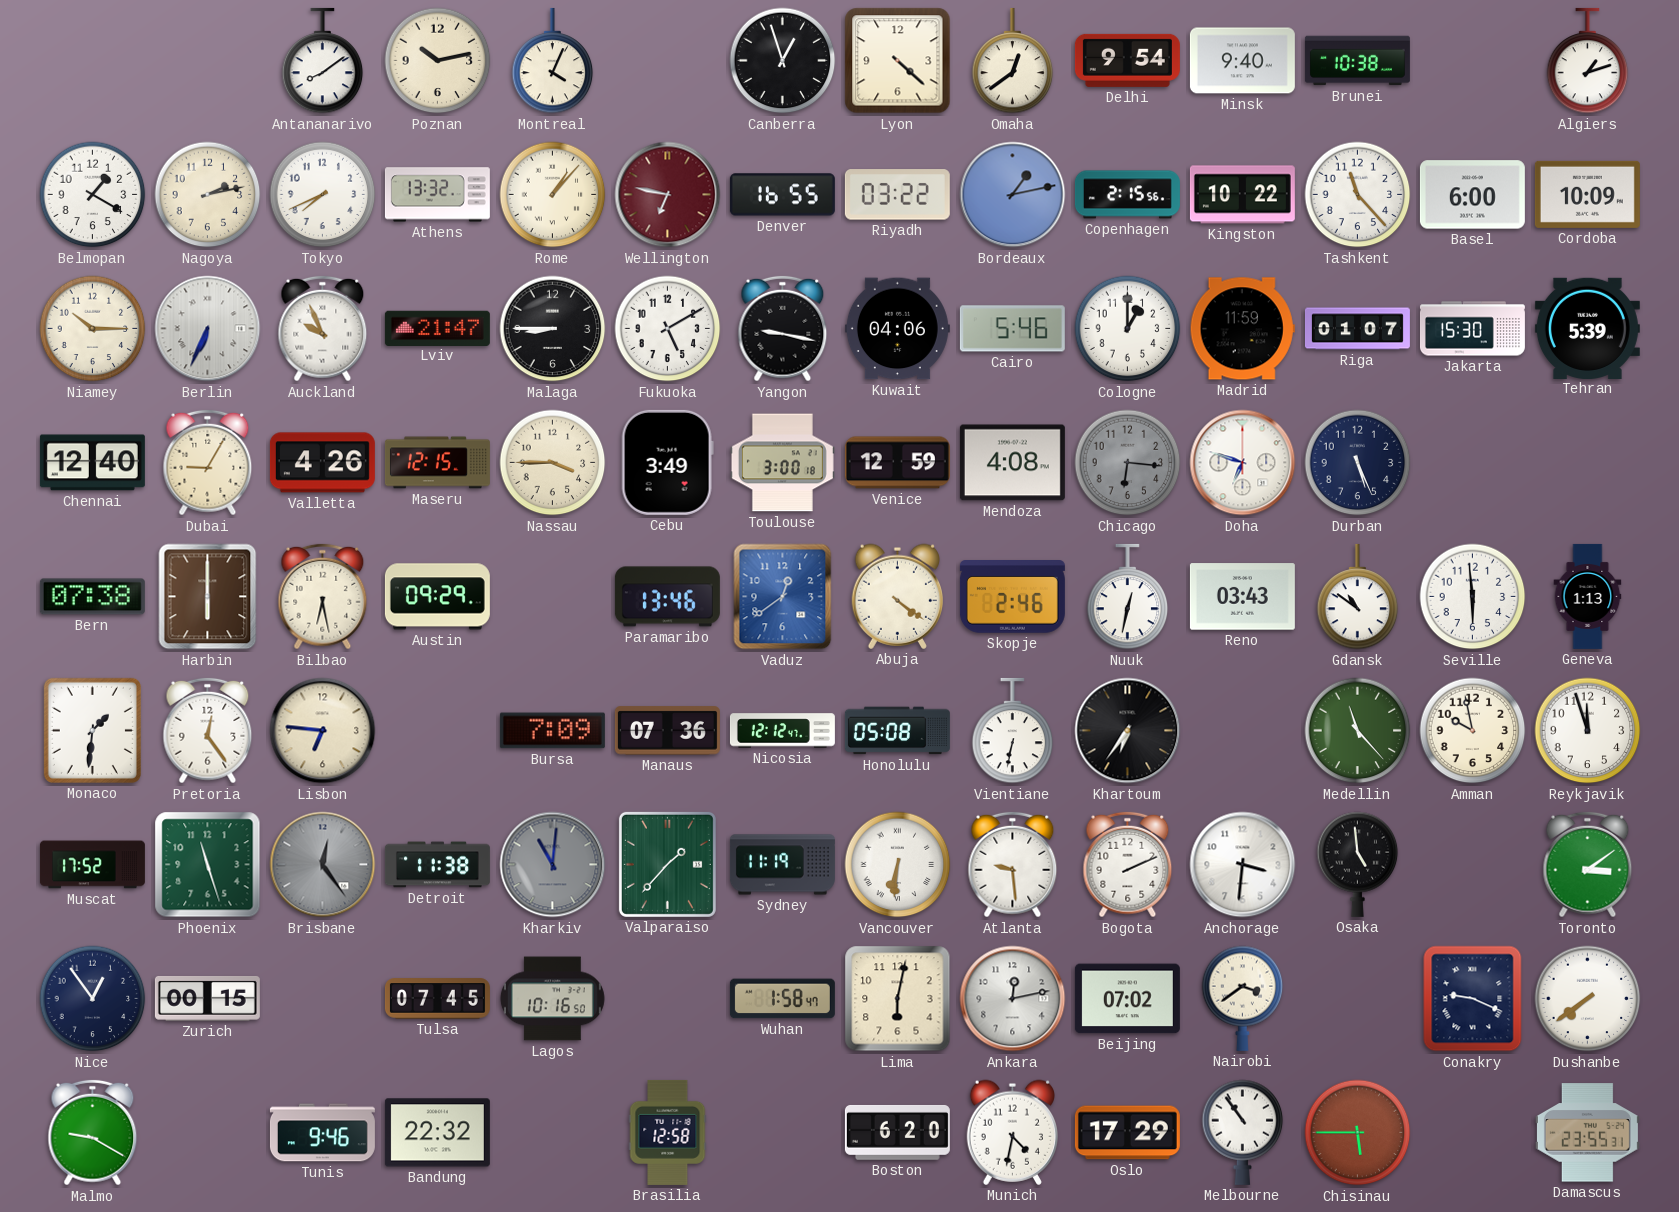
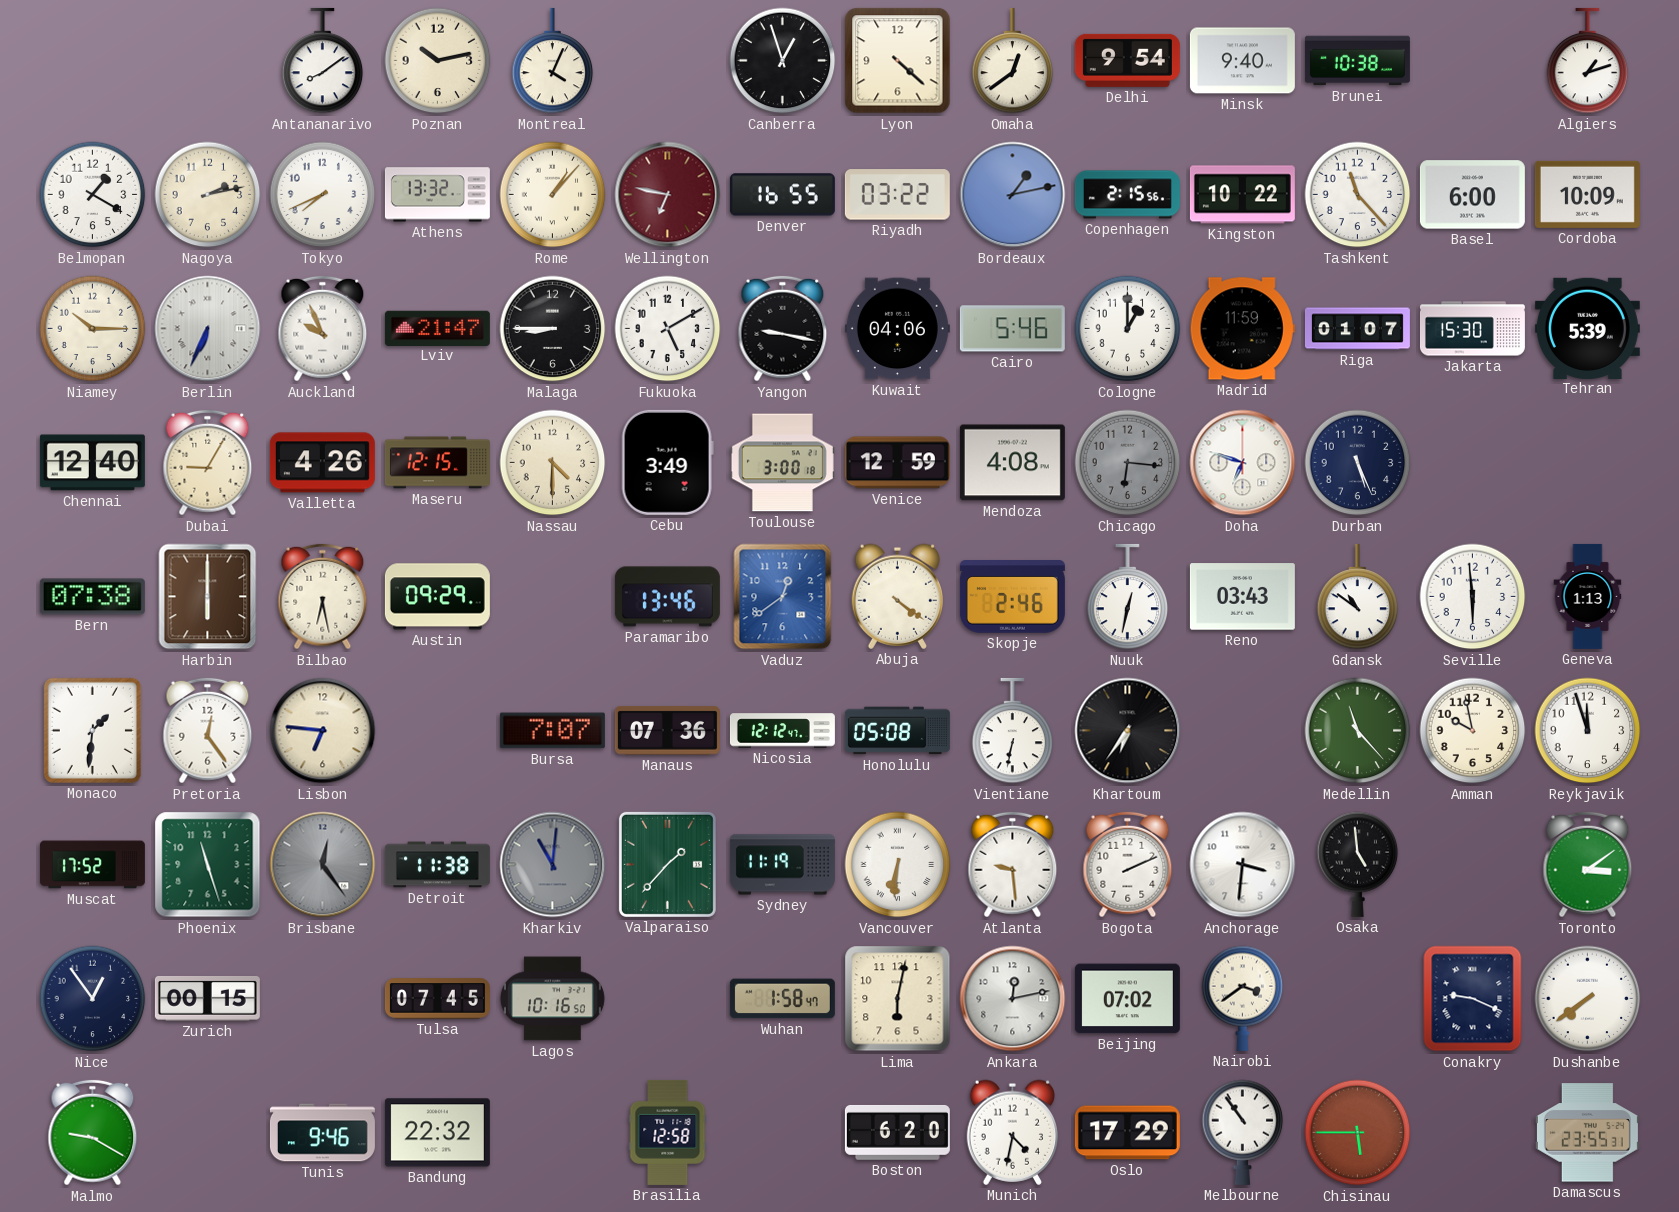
Nassau: 3:45 -> 4:30
Bursa: 7:09 -> 7:07
